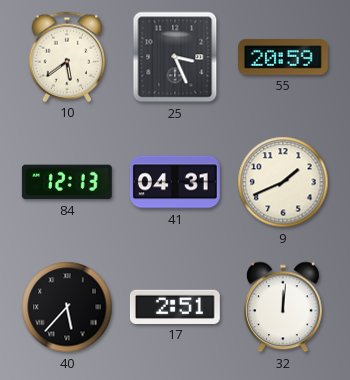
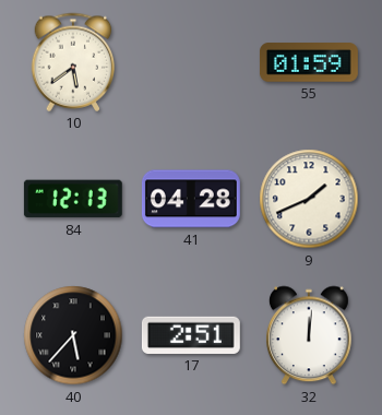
25: 3:26 -> none
55: 20:59 -> 01:59
41: 04:31 -> 04:28
